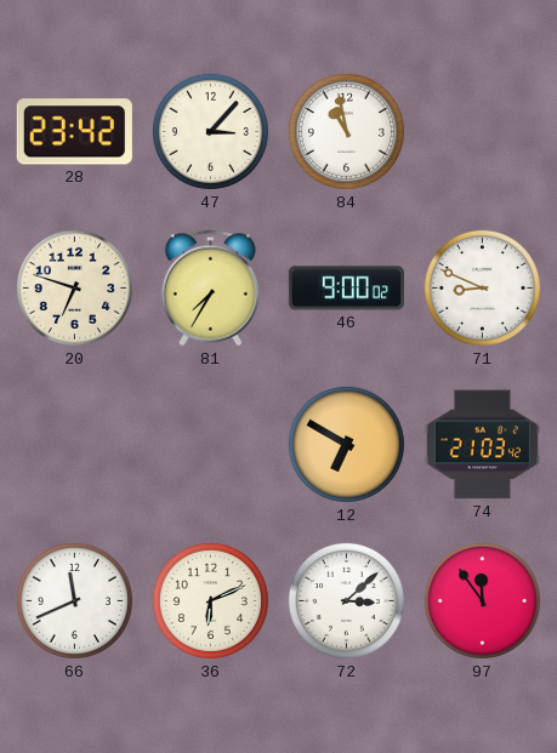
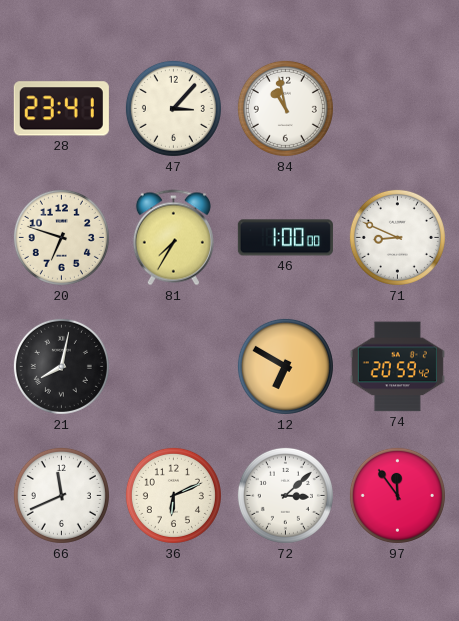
28: 23:42 -> 23:41
46: 9:00 -> 1:00
21: none -> 8:02
74: 21:03 -> 20:59
